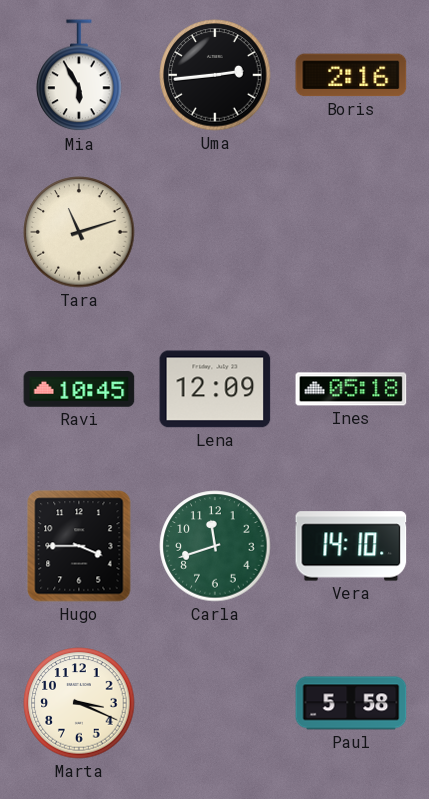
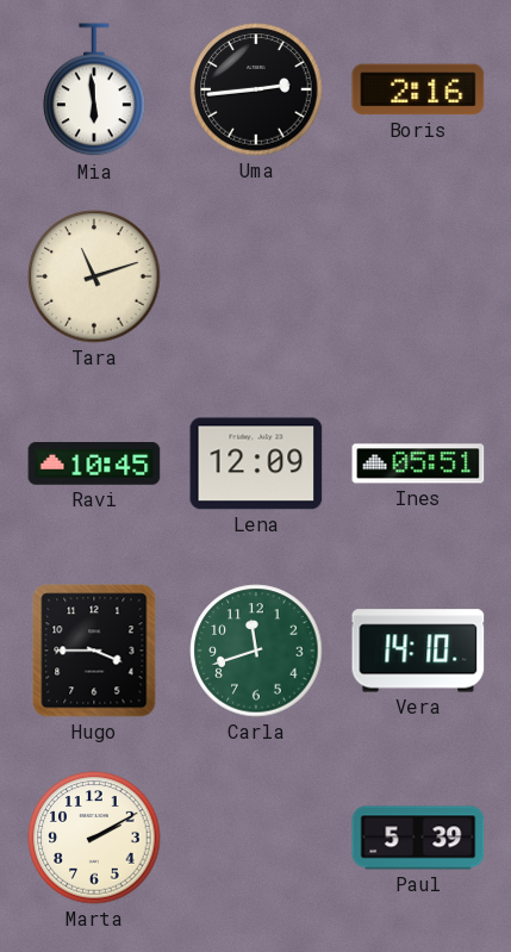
Mia: 5:55 -> 5:59
Ines: 05:18 -> 05:51
Marta: 3:19 -> 2:10
Paul: 5:58 -> 5:39
